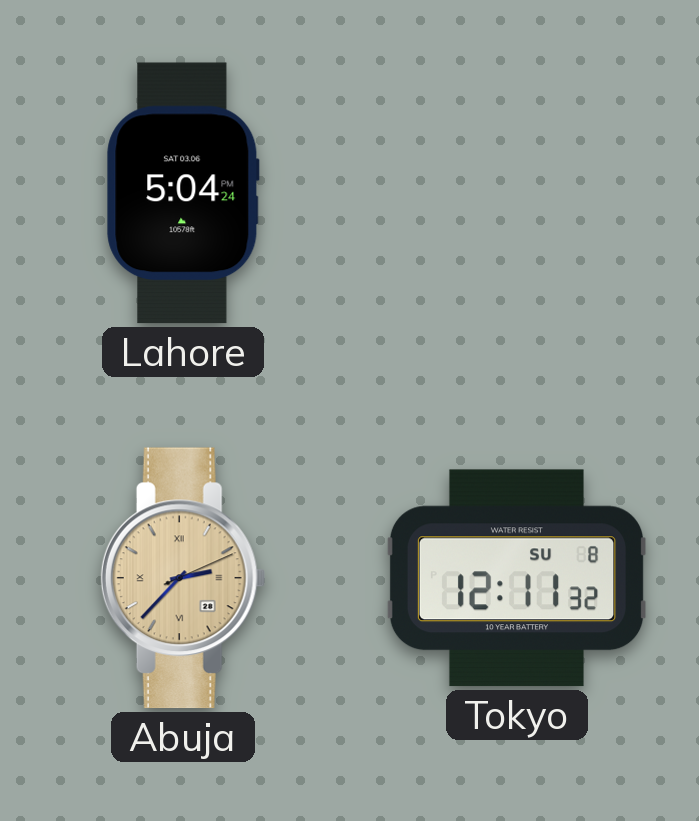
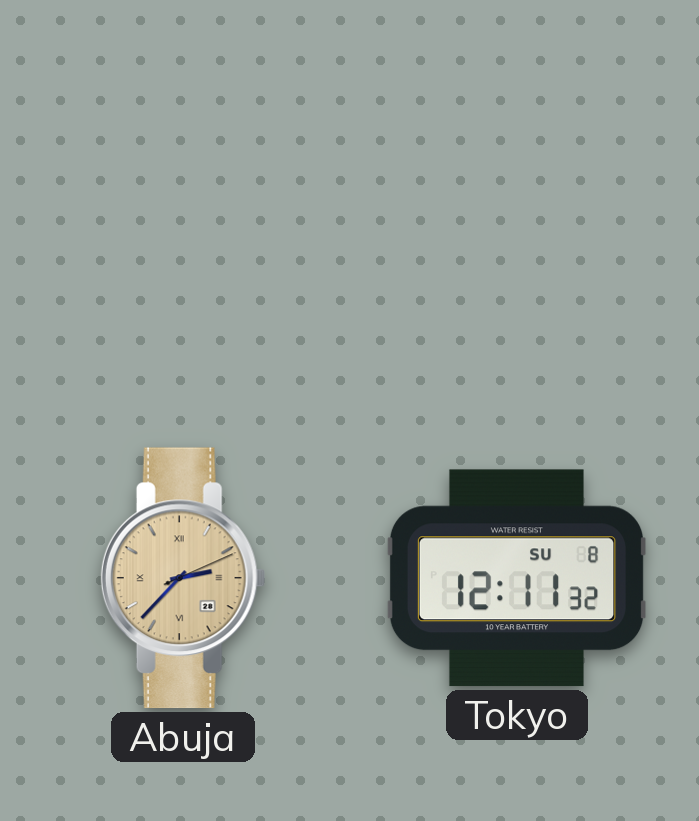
Lahore: 5:04 -> none
